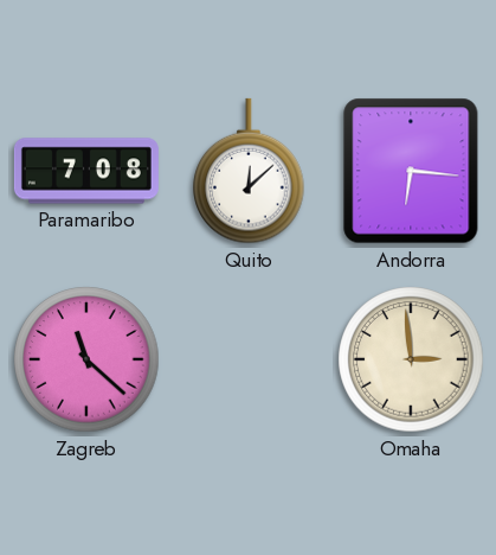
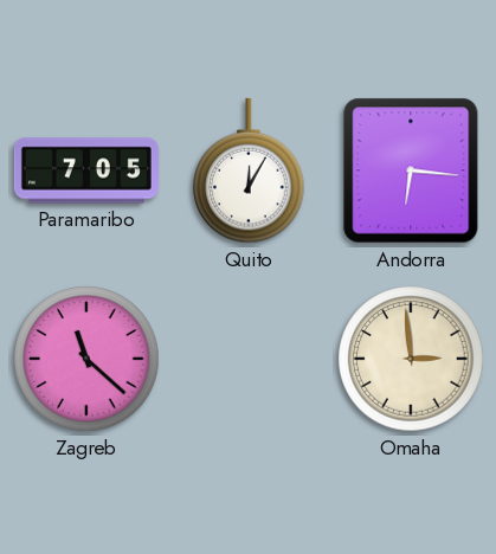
Paramaribo: 7:08 -> 7:05
Quito: 12:08 -> 12:05
